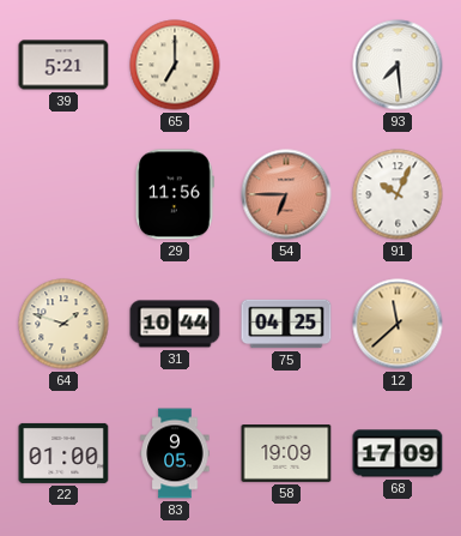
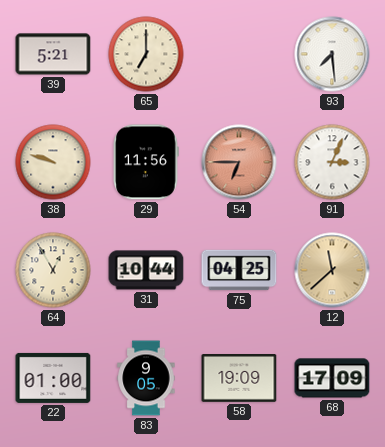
38: none -> 9:48
91: 10:04 -> 3:04
64: 1:48 -> 12:55
